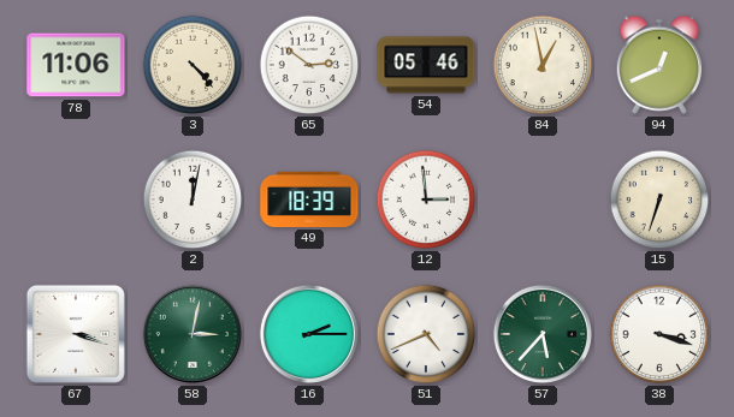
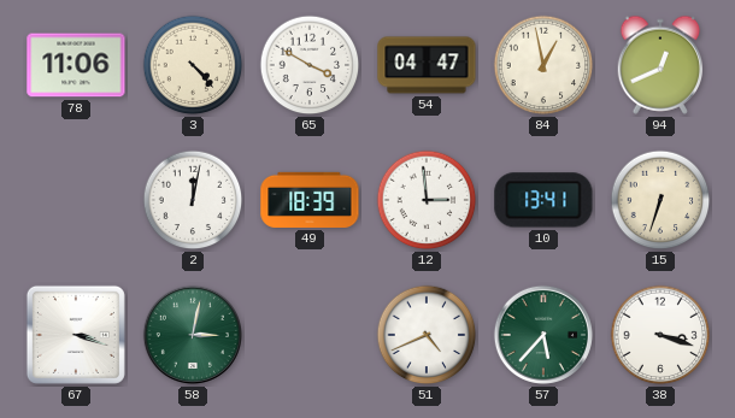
65: 2:51 -> 3:50
54: 05:46 -> 04:47
10: none -> 13:41
16: 2:15 -> none
